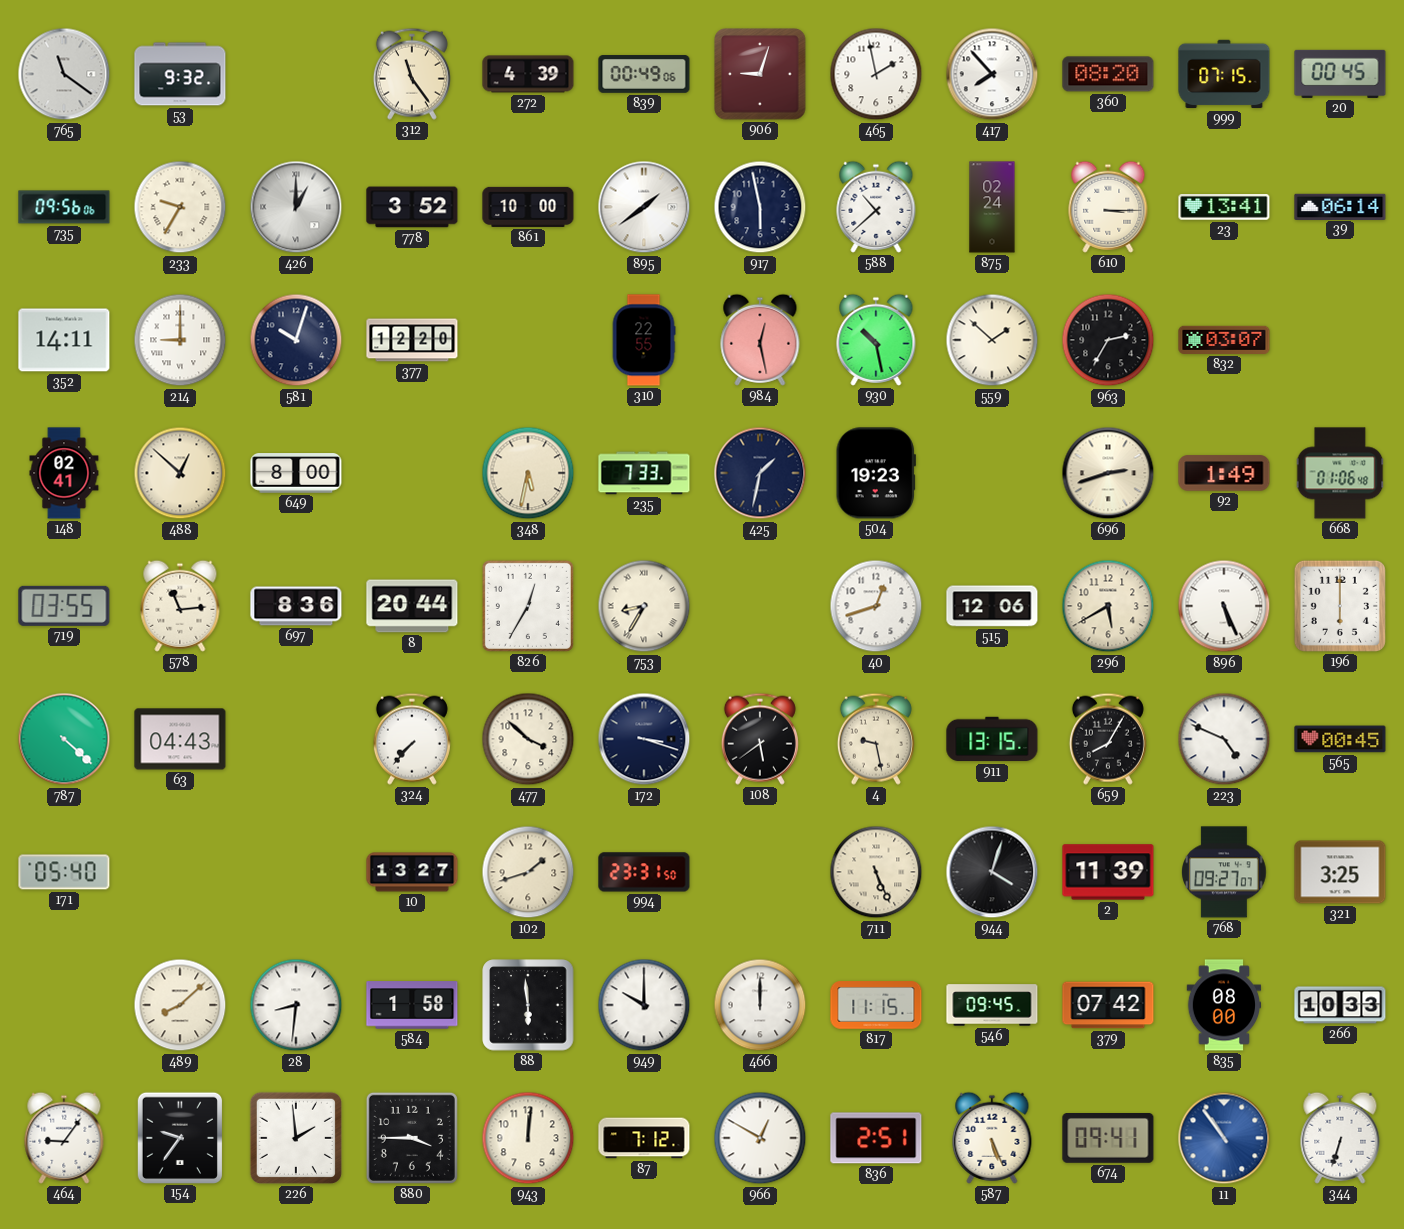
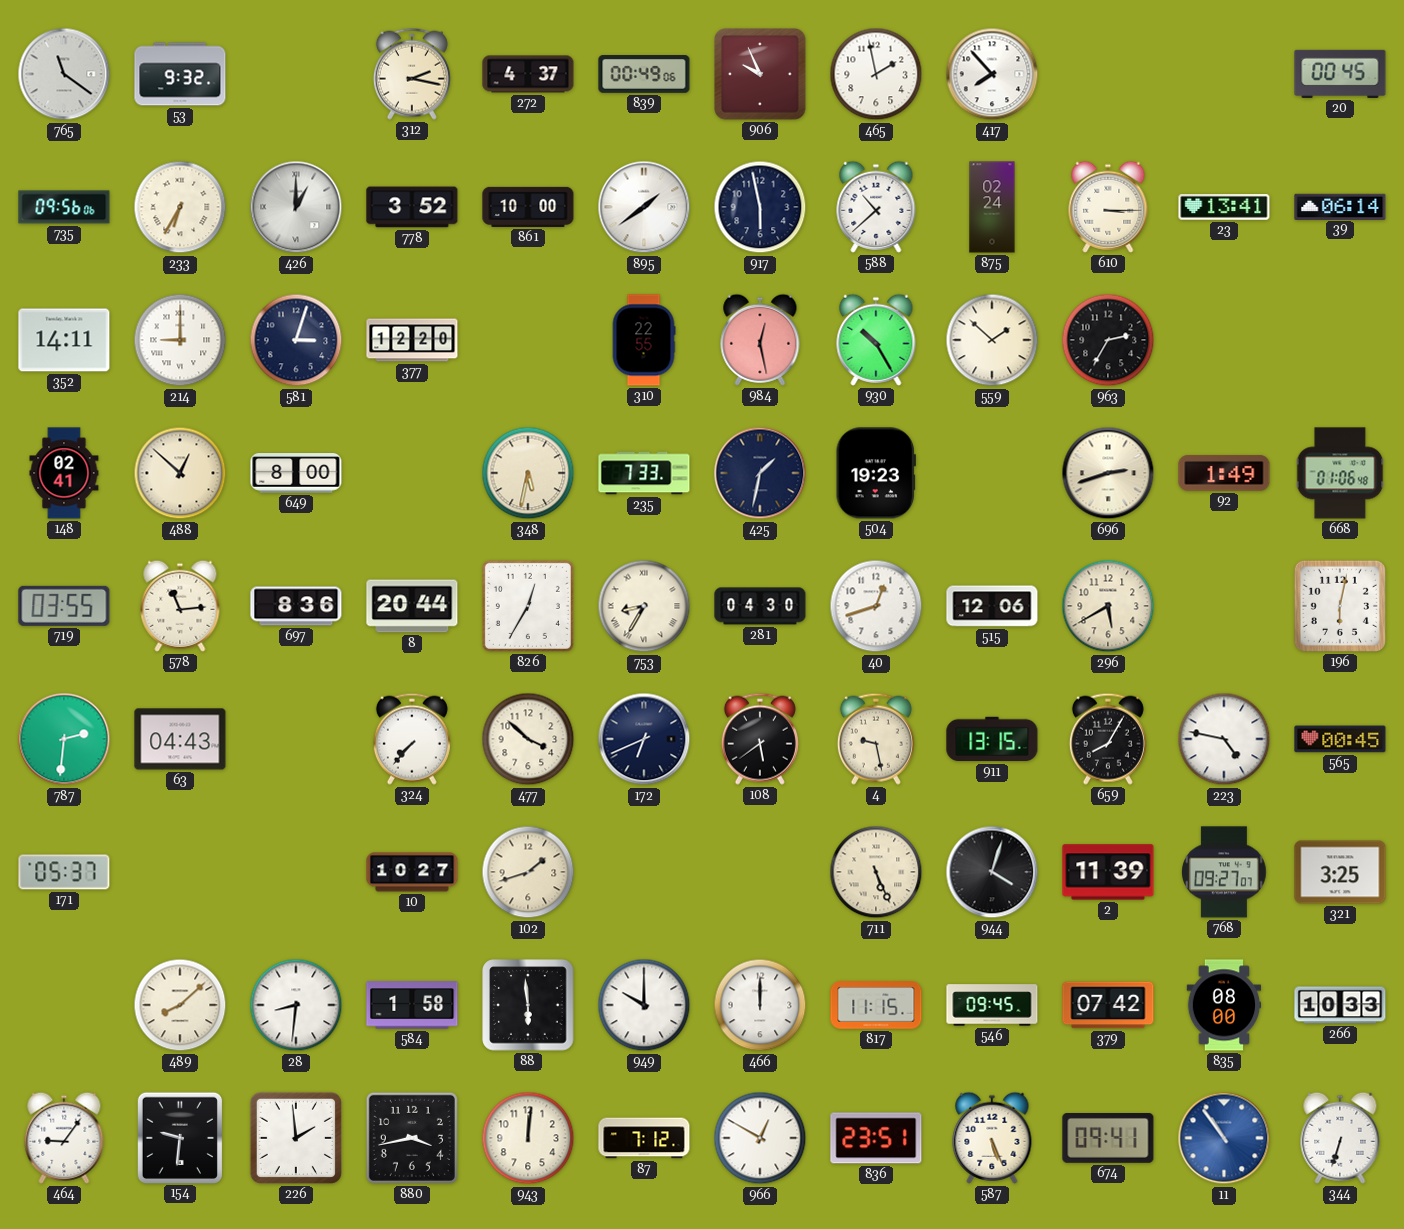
312: 11:24 -> 2:17
272: 4:39 -> 4:37
906: 9:03 -> 9:56
360: 08:20 -> none
999: 07:15 -> none
233: 9:35 -> 6:35
581: 10:03 -> 3:03
930: 10:28 -> 10:25
832: 03:07 -> none
281: none -> 04:30
896: 5:26 -> none
196: 6:00 -> 6:02
787: 4:22 -> 2:31
172: 3:18 -> 6:41
223: 4:49 -> 4:47
171: 05:40 -> 05:37
10: 13:27 -> 10:27
994: 23:31 -> none
154: 9:36 -> 9:31
880: 3:45 -> 3:43
836: 2:51 -> 23:51
